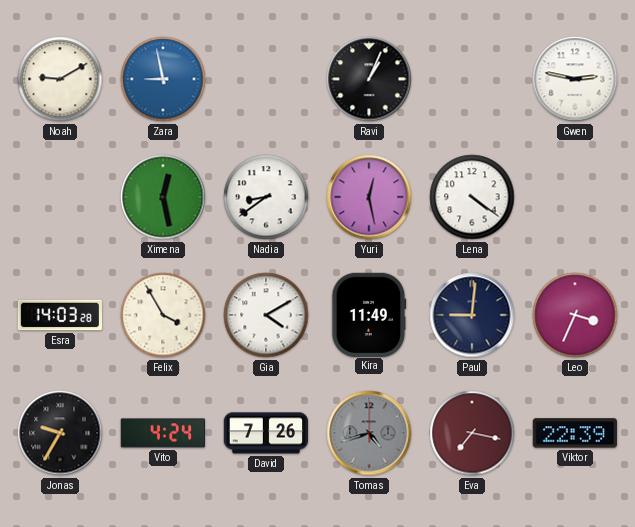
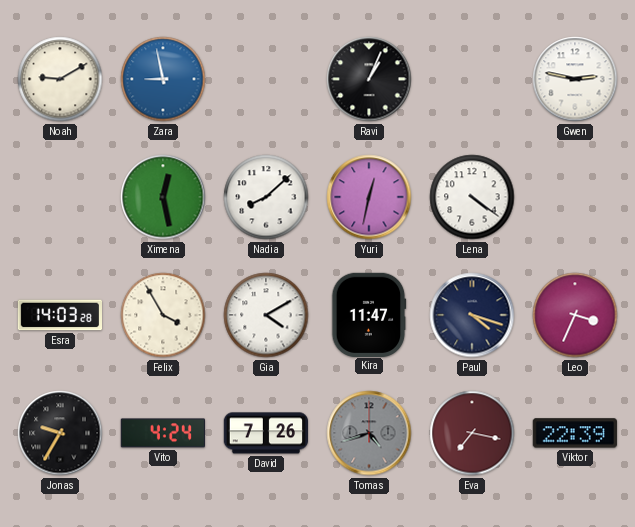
Nadia: 8:39 -> 8:08
Yuri: 12:28 -> 12:32
Kira: 11:49 -> 11:47
Paul: 9:01 -> 4:18
